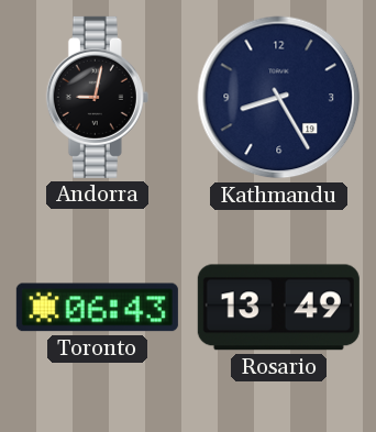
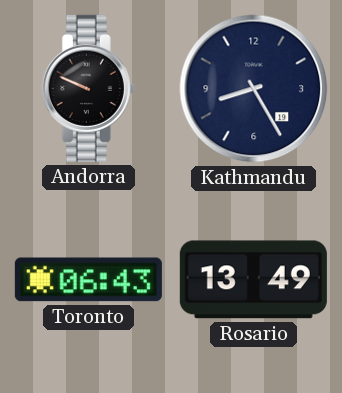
Andorra: 9:02 -> 9:49
